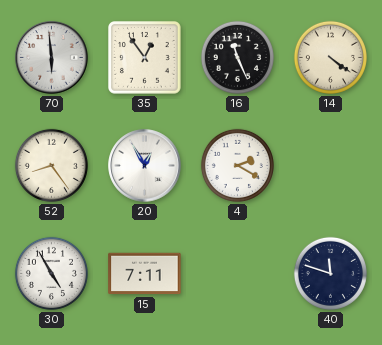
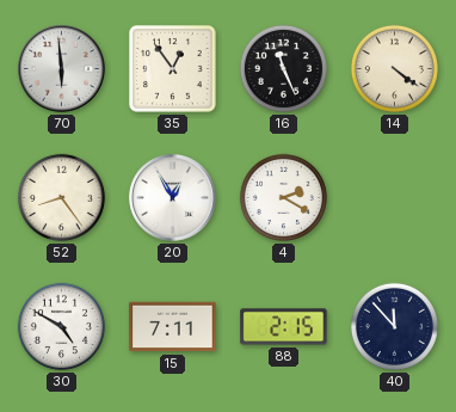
30: 4:55 -> 4:50
88: none -> 2:15
40: 11:48 -> 11:53
